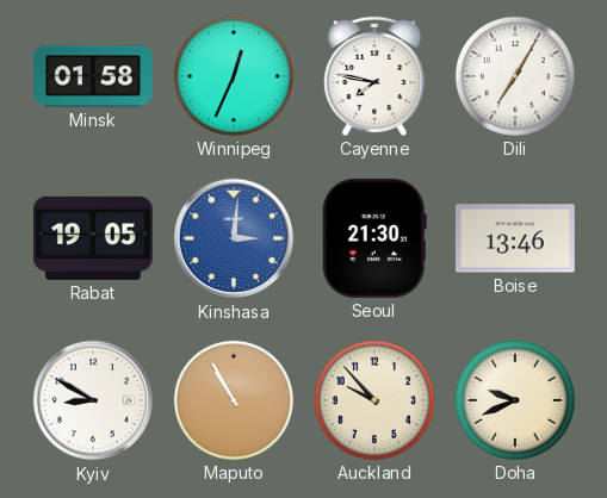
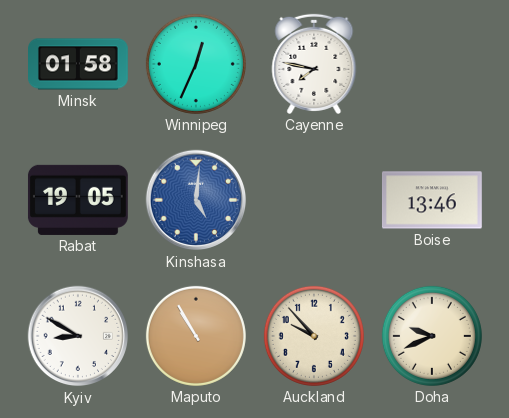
Dili: 7:05 -> none
Kinshasa: 3:01 -> 5:01
Seoul: 21:30 -> none
